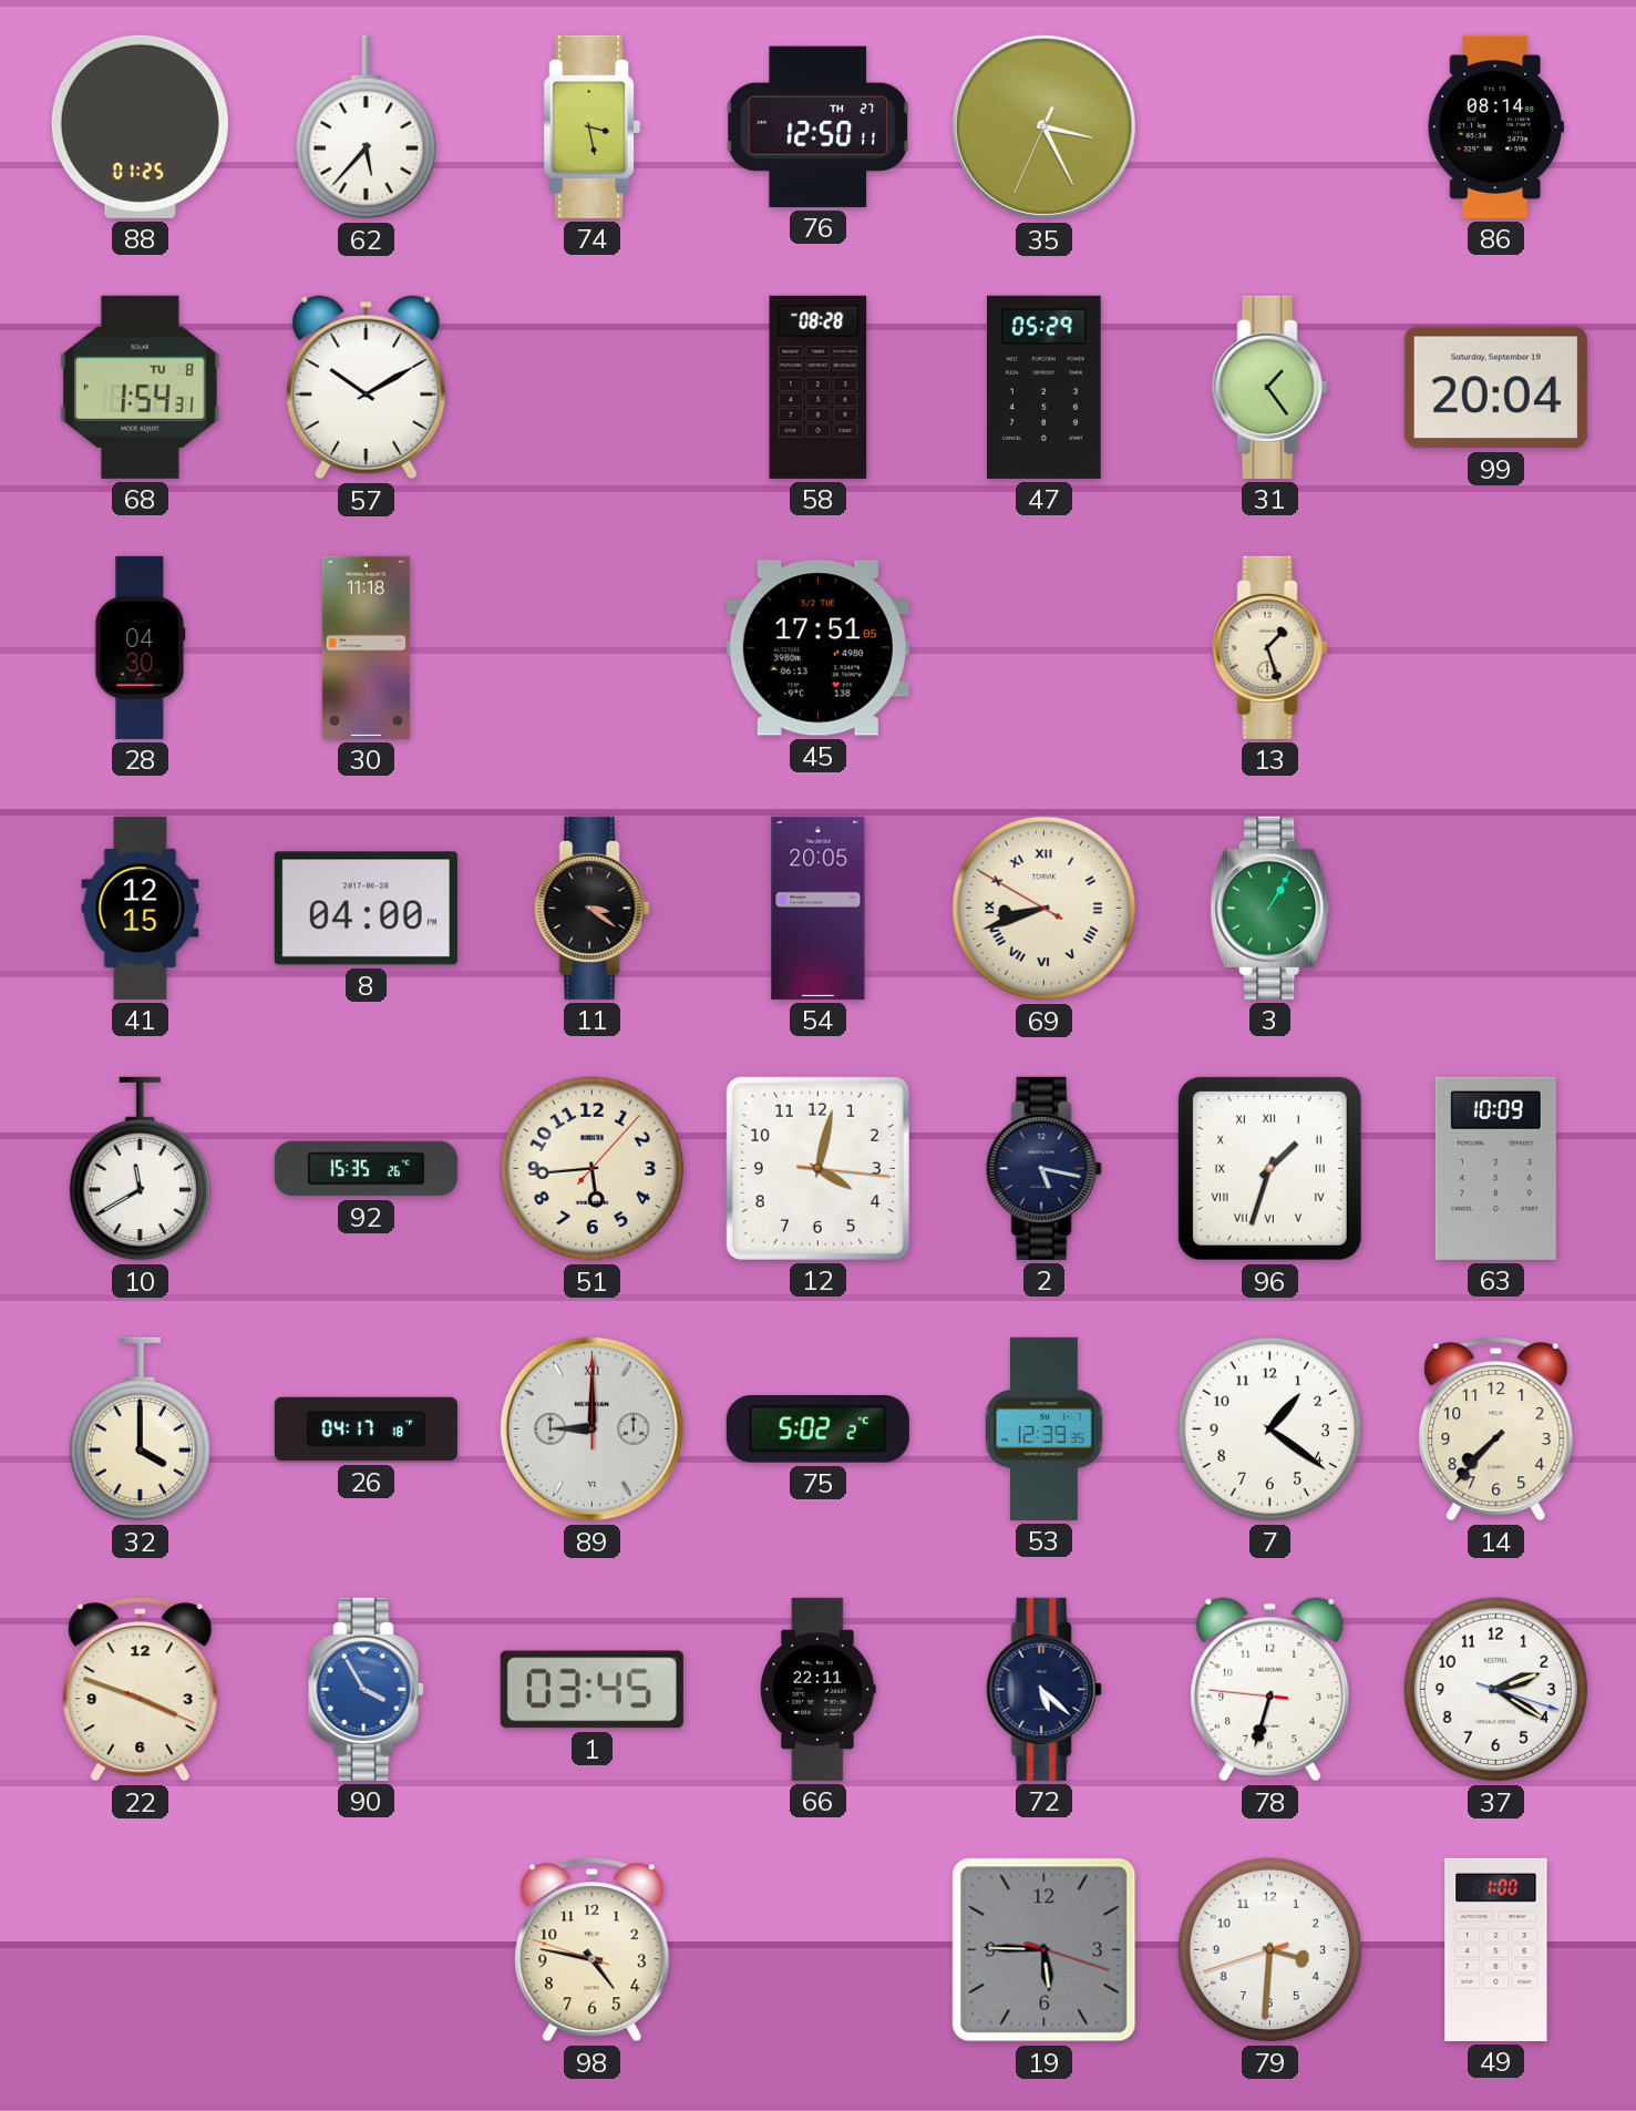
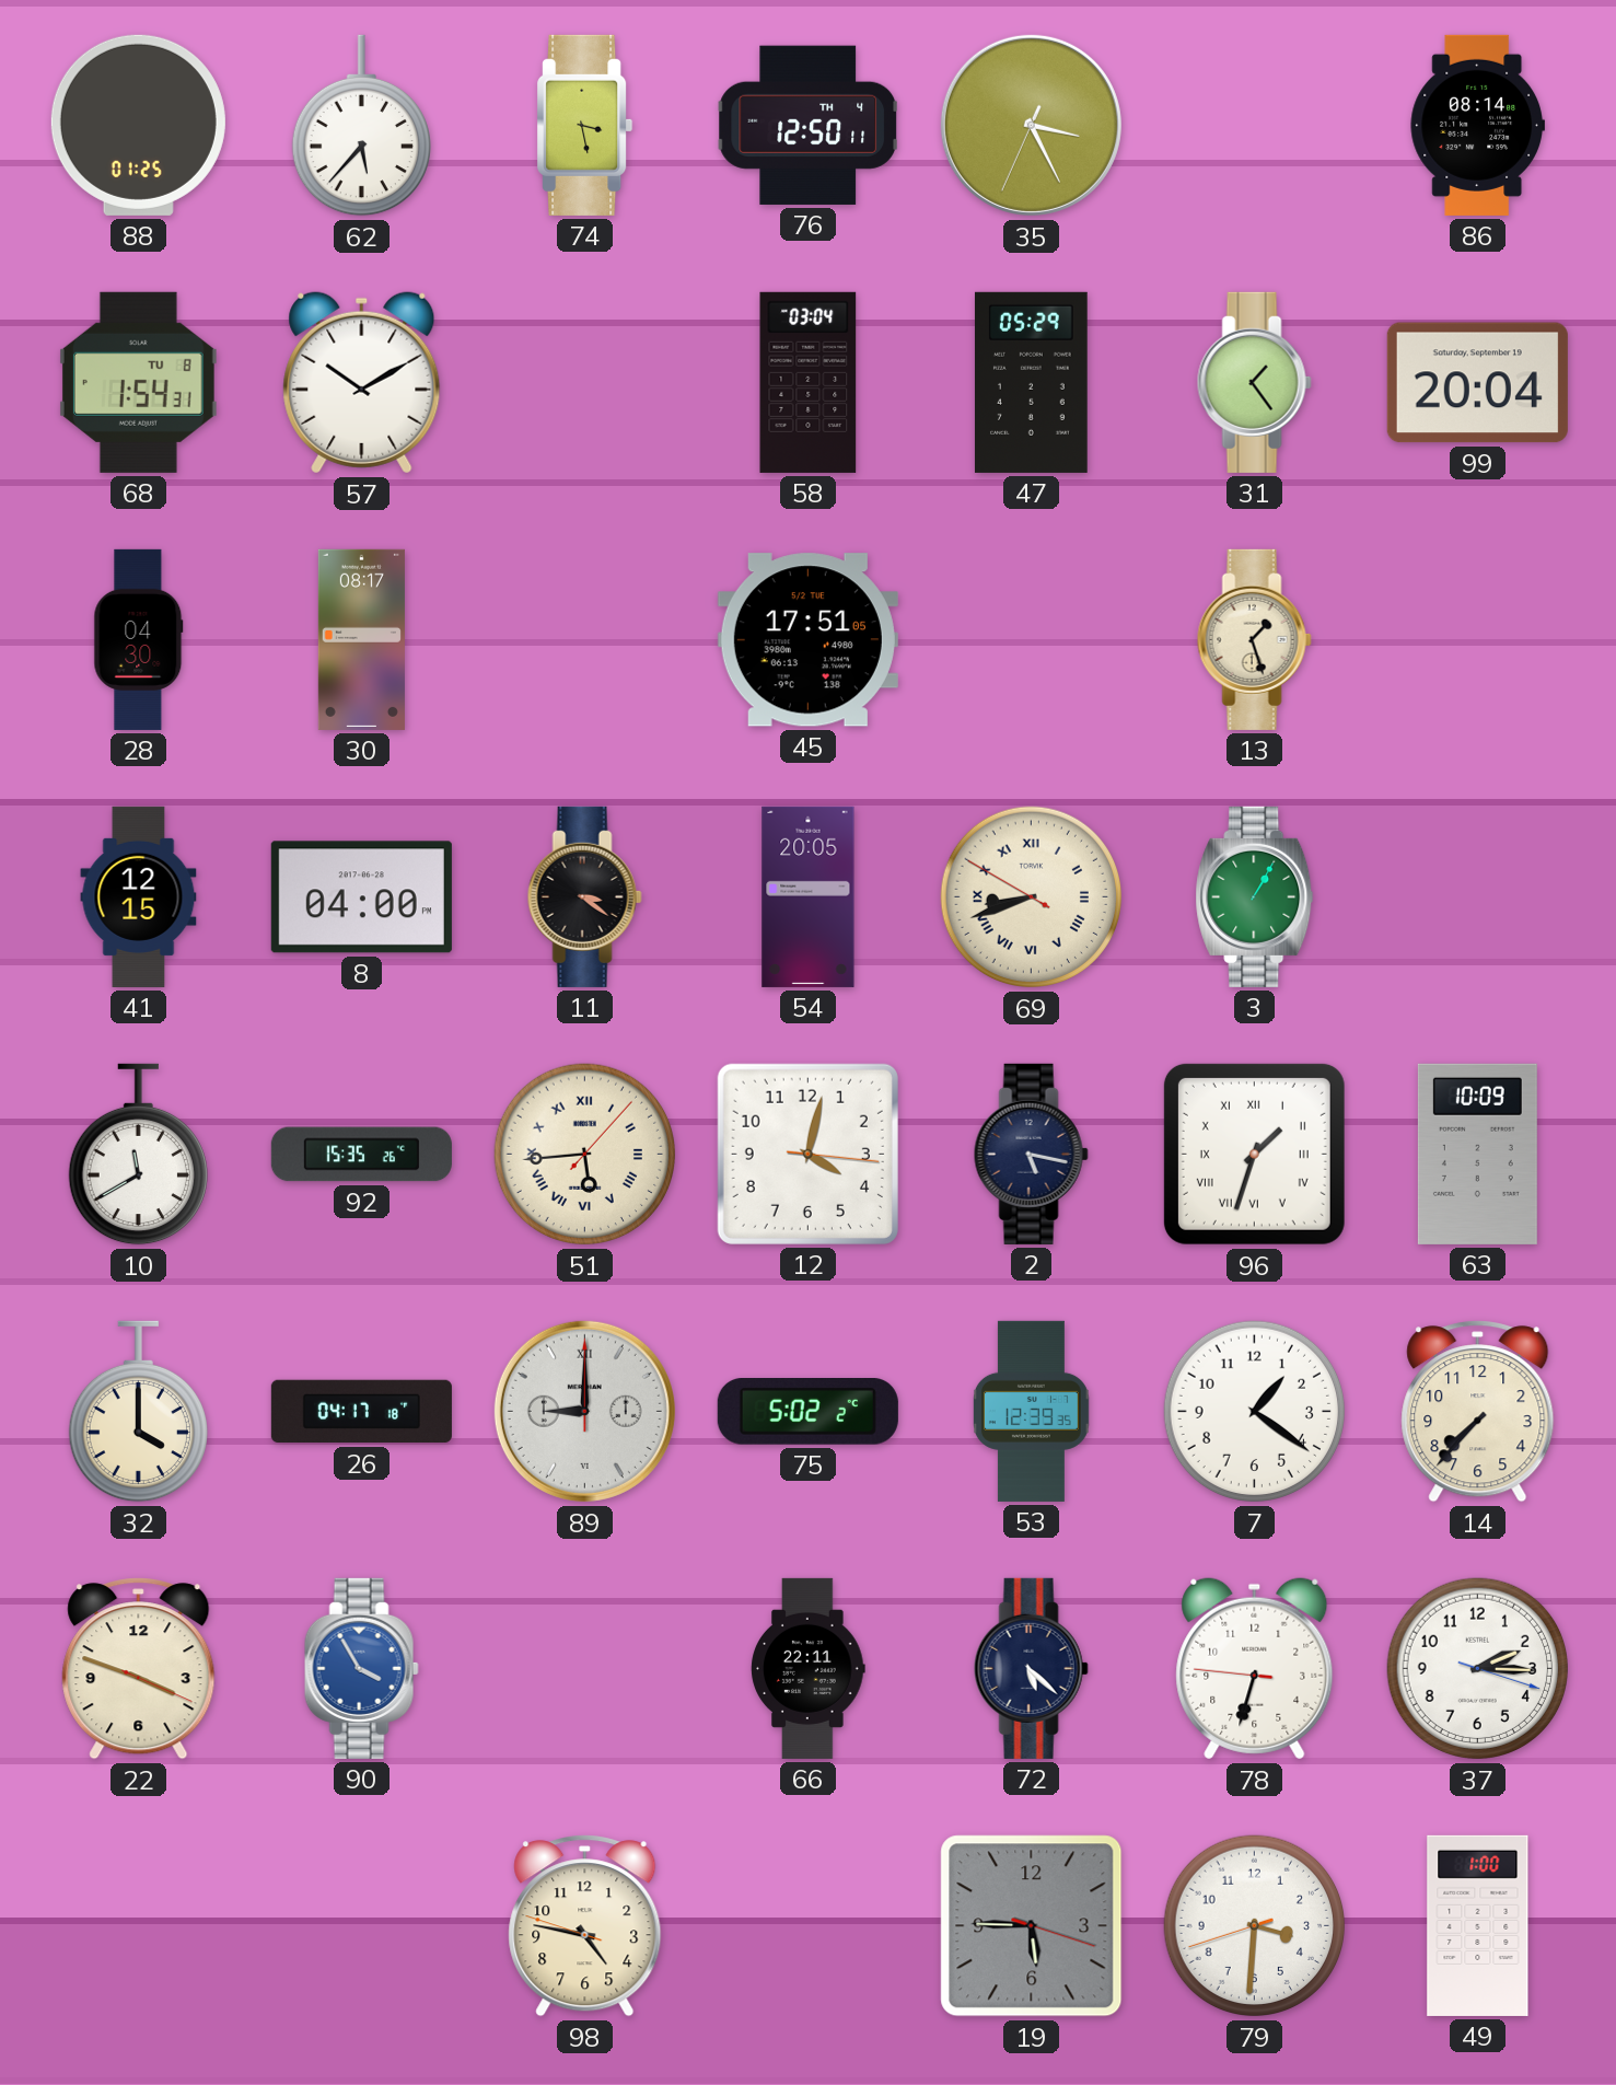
76 date: TH 27 -> TH 4
58: 08:28 -> 03:04
30: 11:18 -> 08:17
51 numerals: Arabic -> Roman
1: 03:45 -> none
37: 2:20 -> 2:15
